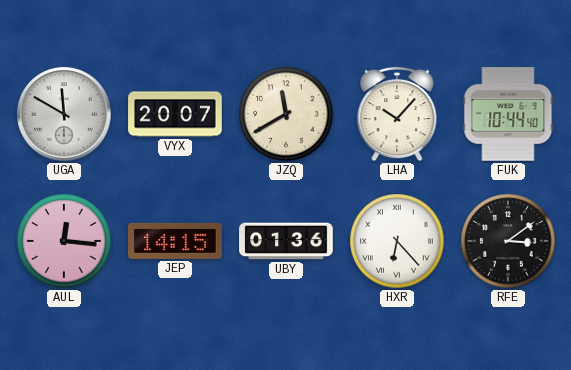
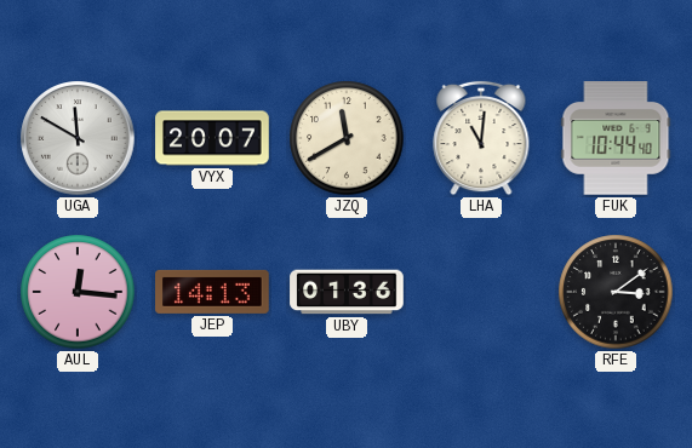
LHA: 10:07 -> 11:01
JEP: 14:15 -> 14:13
HXR: 6:23 -> none
